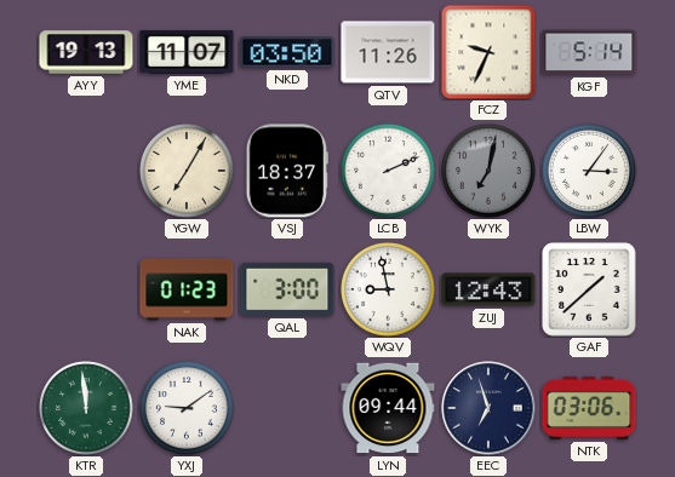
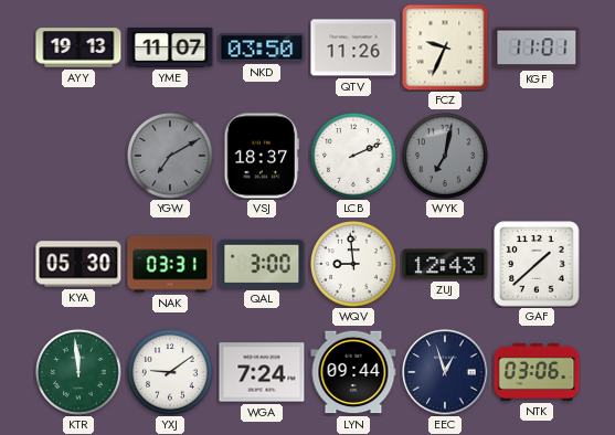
KGF: 5:14 -> 11:01
YGW: 7:05 -> 7:10
YGW dial: cream -> grey
LBW: 3:06 -> none
KYA: none -> 05:30
NAK: 01:23 -> 03:31
WQV: 8:58 -> 8:59
WGA: none -> 7:24
EEC: 6:57 -> 12:57
